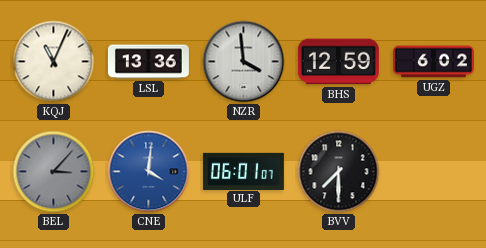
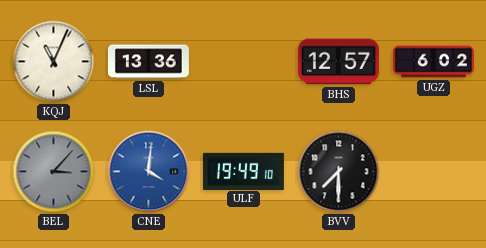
NZR: 3:59 -> none
BHS: 12:59 -> 12:57
ULF: 06:01 -> 19:49
